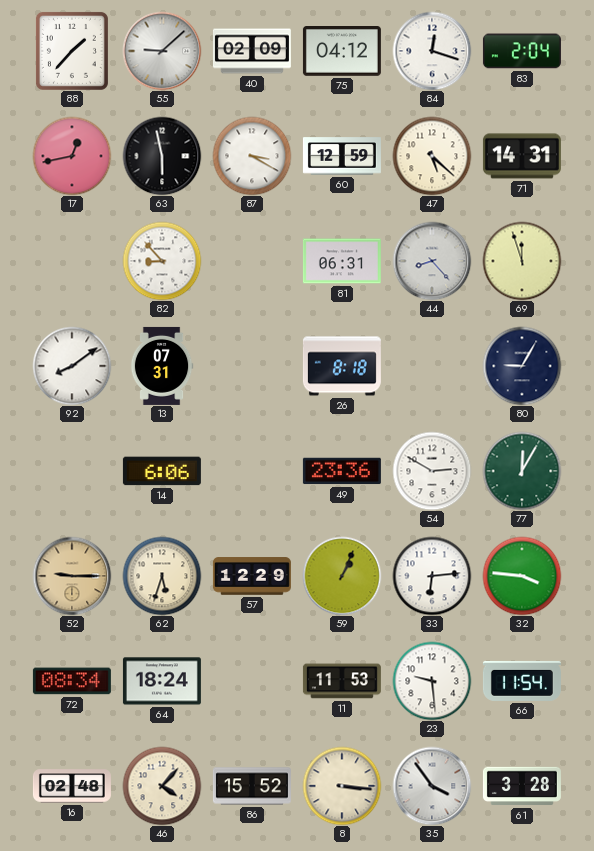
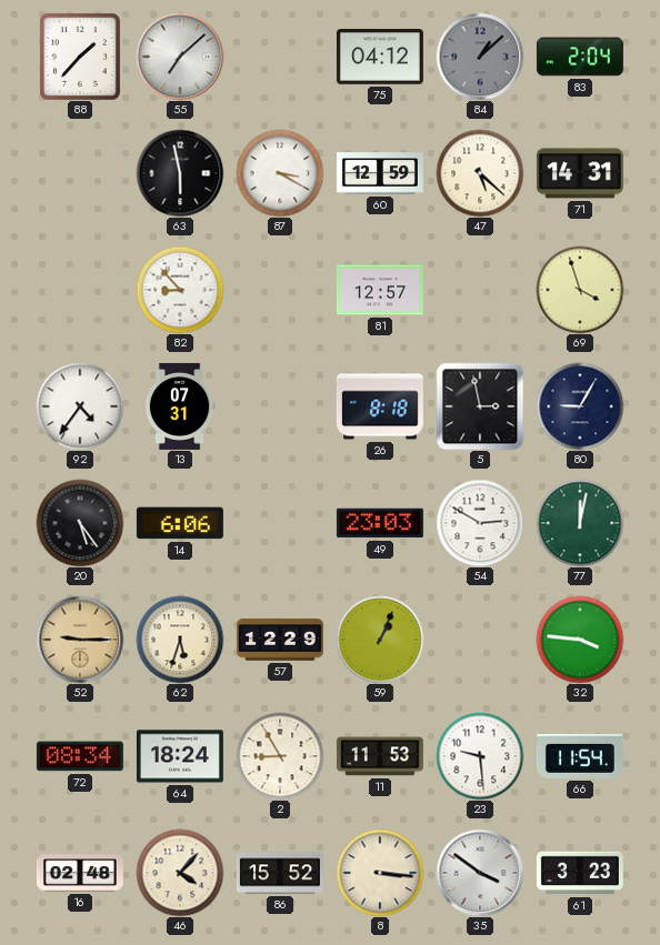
55: 9:08 -> 7:08
40: 02:09 -> none
84: 12:18 -> 1:08
84 dial: white -> grey
17: 12:43 -> none
81: 06:31 -> 12:57
44: 8:23 -> none
69: 11:57 -> 3:57
92: 8:09 -> 4:36
5: none -> 2:58
20: none -> 5:24
49: 23:36 -> 23:03
77: 12:05 -> 12:02
33: 6:14 -> none
2: none -> 8:55
35: 3:54 -> 3:51
61: 3:28 -> 3:23
